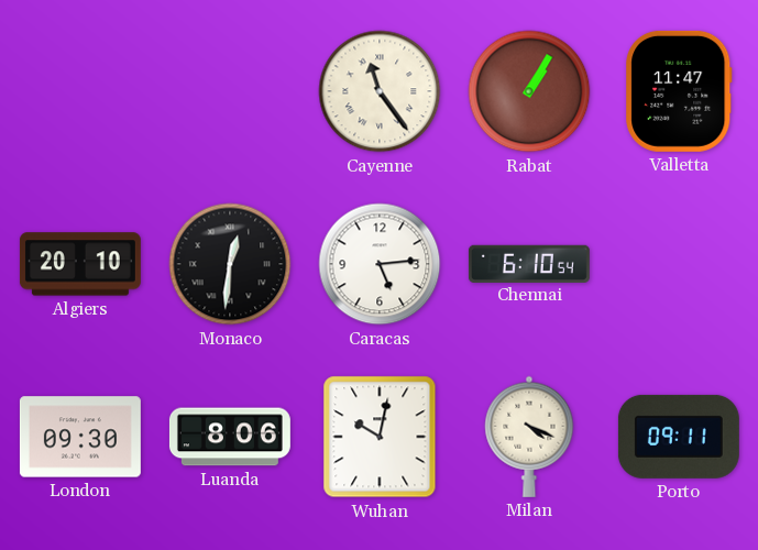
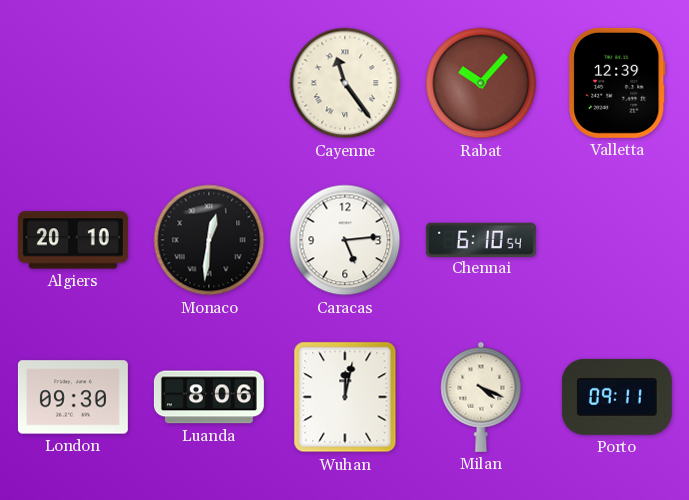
Rabat: 1:05 -> 10:07
Valletta: 11:47 -> 12:39
Wuhan: 10:02 -> 12:02
